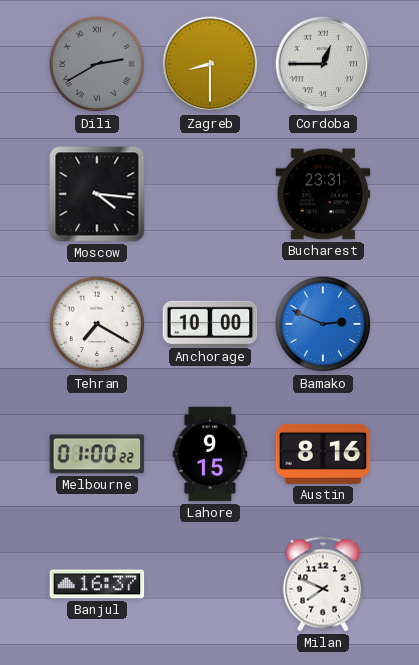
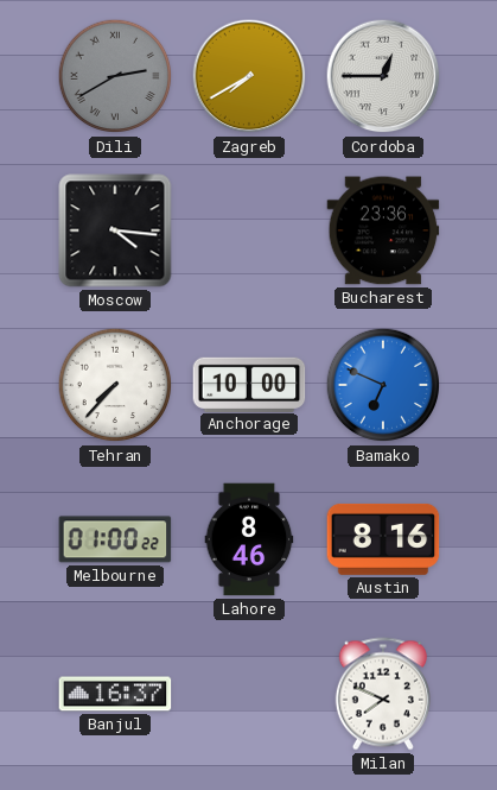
Zagreb: 8:30 -> 7:40
Bucharest: 23:31 -> 23:36
Tehran: 7:20 -> 7:37
Bamako: 2:49 -> 6:49
Lahore: 9:15 -> 8:46
